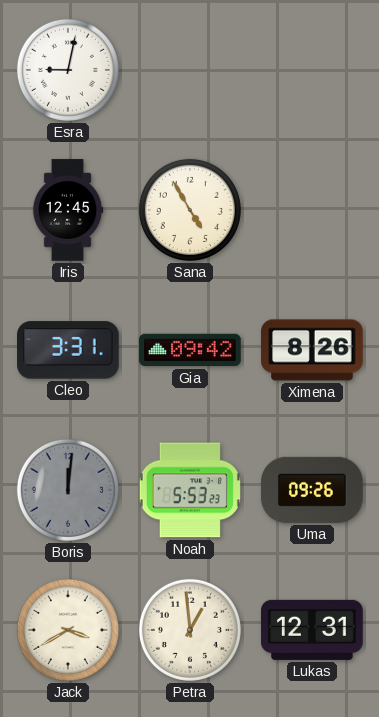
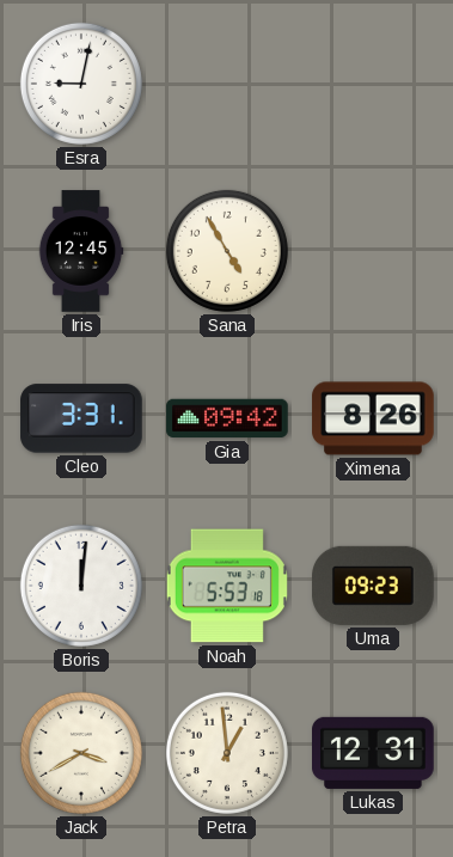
Boris dial: grey -> white
Noah: 5:53:23 -> 5:53:18
Uma: 09:26 -> 09:23
